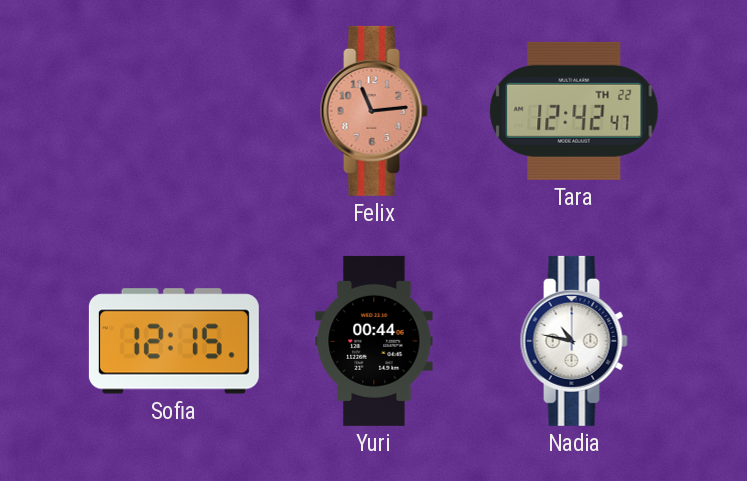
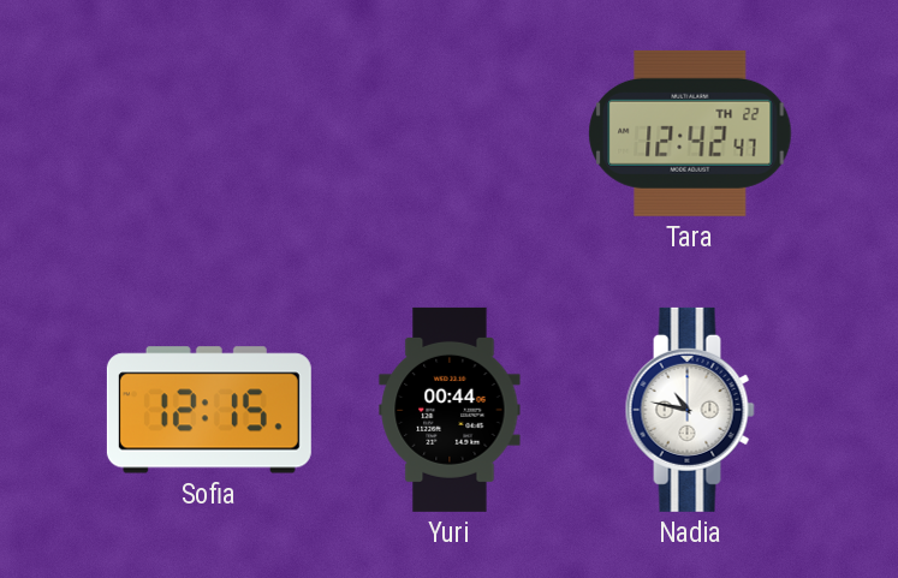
Felix: 11:14 -> none
